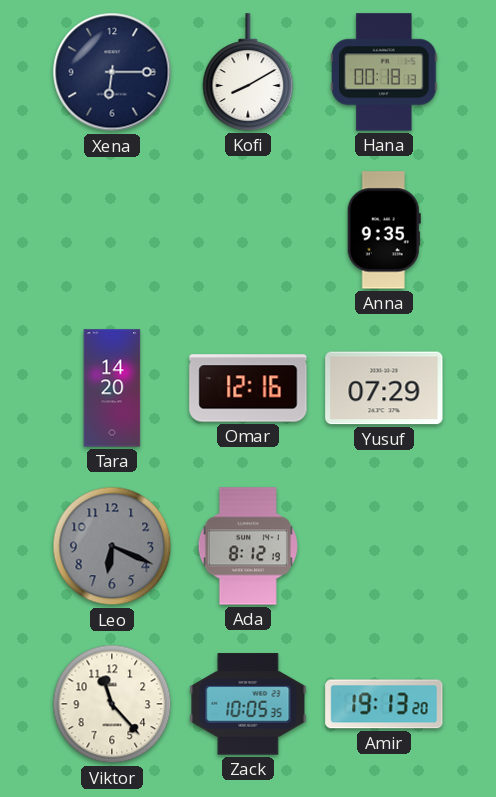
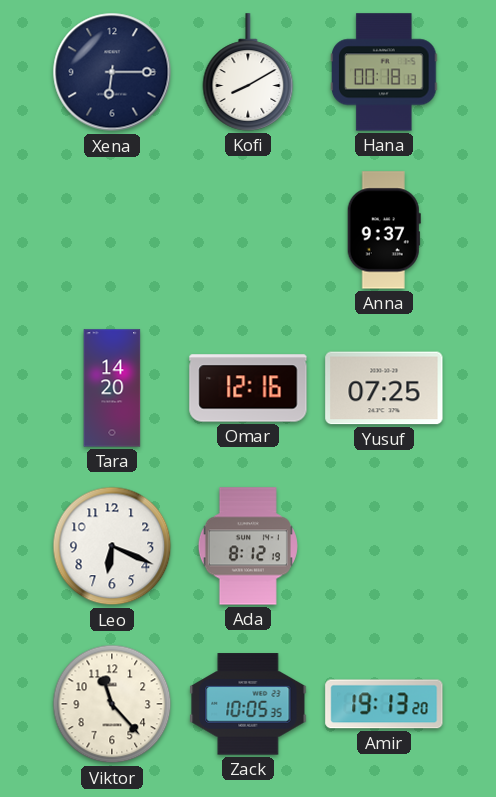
Anna: 9:35 -> 9:37
Yusuf: 07:29 -> 07:25
Leo dial: grey -> white
